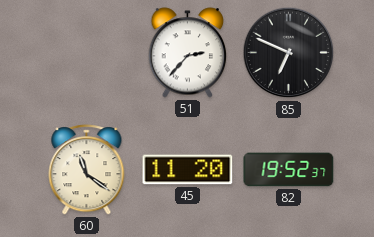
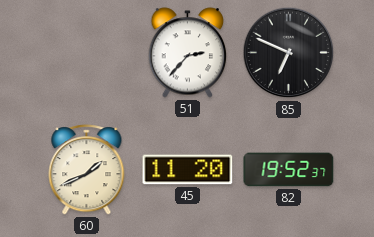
60: 11:21 -> 1:41
